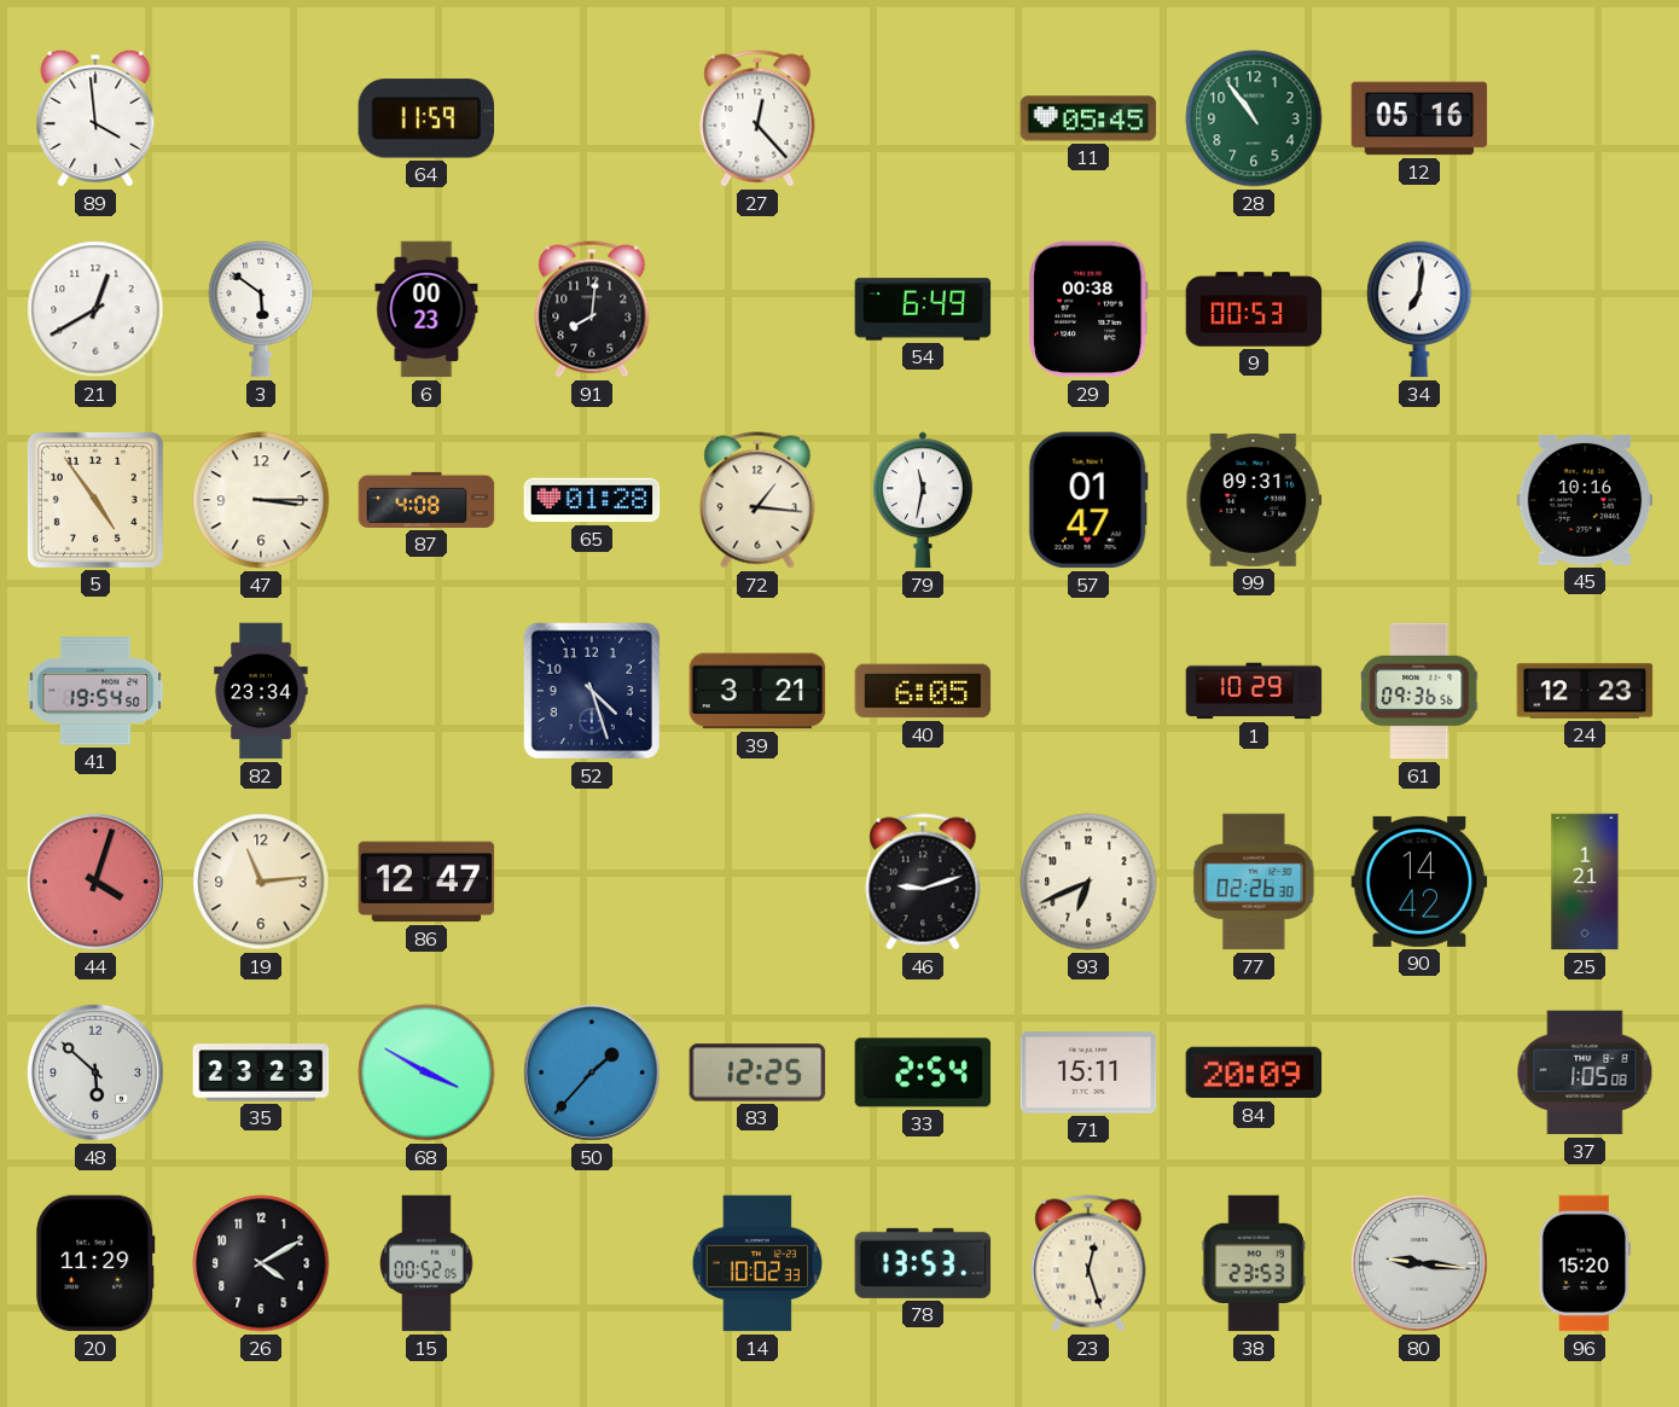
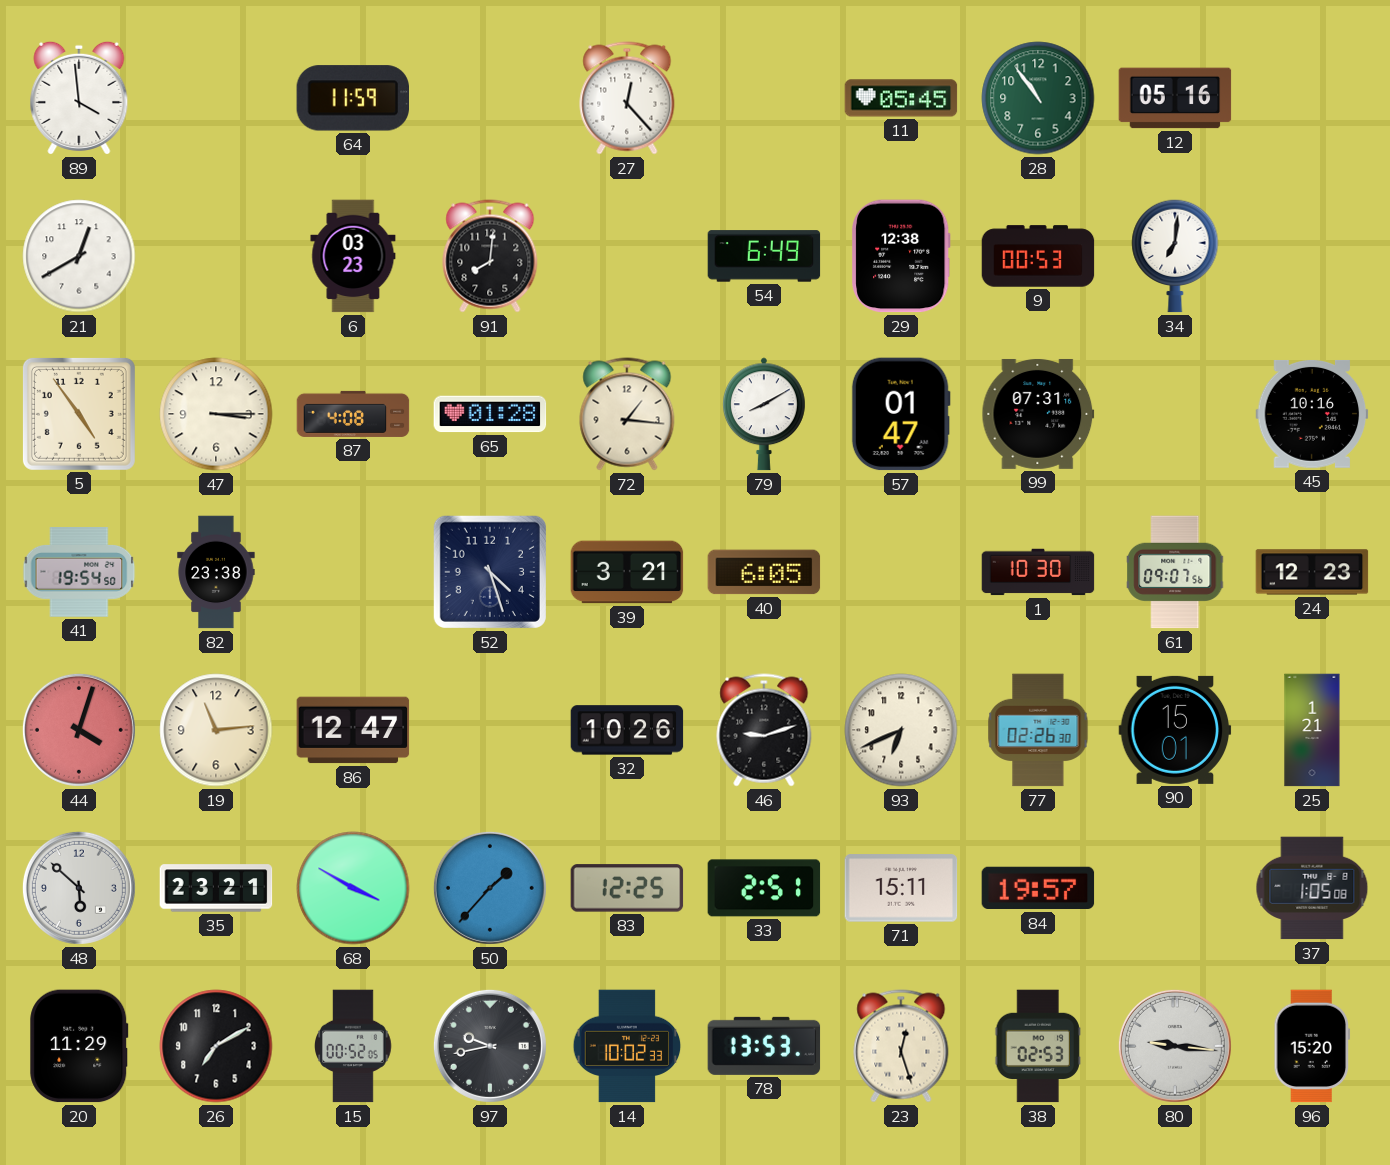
3: 5:51 -> none
6: 00:23 -> 03:23
29: 00:38 -> 12:38
79: 11:32 -> 8:10
99: 09:31 -> 07:31
82: 23:34 -> 23:38
1: 10:29 -> 10:30
61: 09:36 -> 09:07
32: none -> 10:26
90: 14:42 -> 15:01
35: 23:23 -> 23:21
33: 2:54 -> 2:51
84: 20:09 -> 19:57
26: 4:10 -> 7:10
97: none -> 9:43
38: 23:53 -> 02:53
